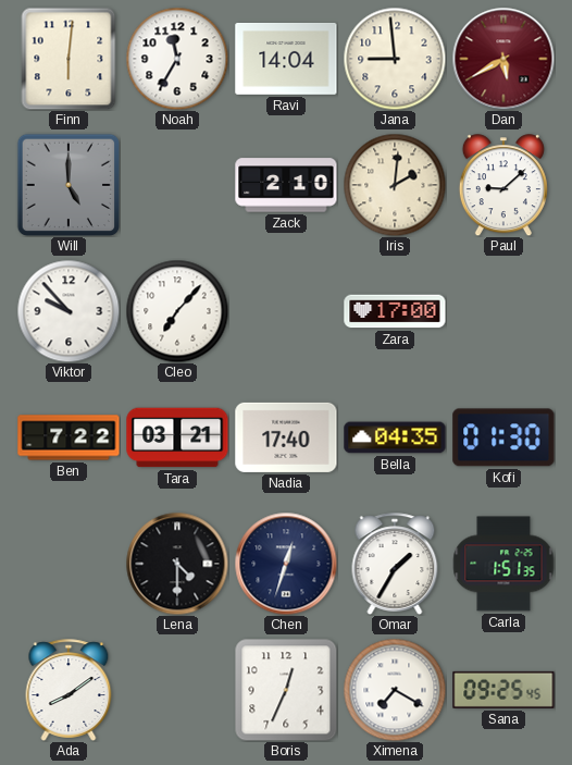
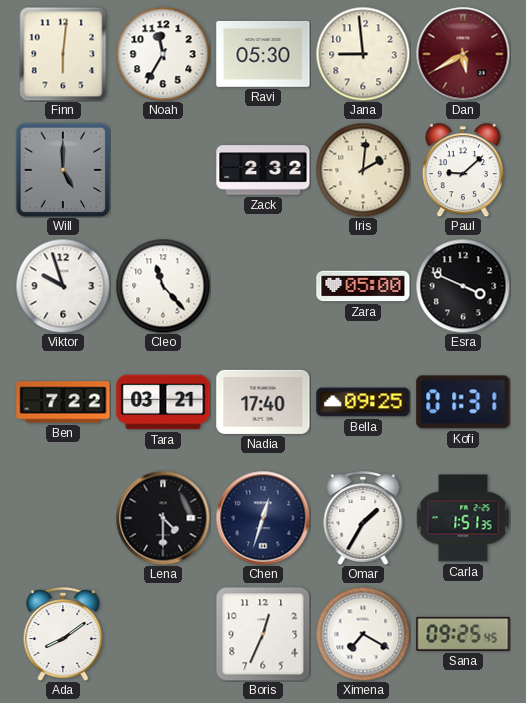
Ravi: 14:04 -> 05:30
Zack: 2:10 -> 2:32
Viktor: 9:53 -> 9:57
Cleo: 7:07 -> 11:23
Zara: 17:00 -> 05:00
Esra: none -> 3:49
Bella: 04:35 -> 09:25
Kofi: 01:30 -> 01:31
